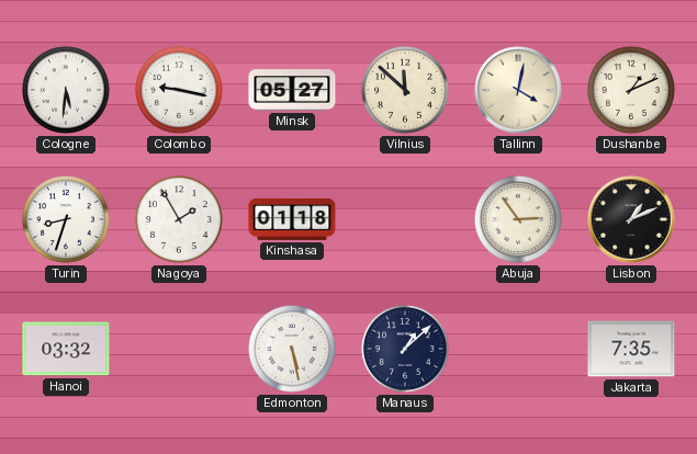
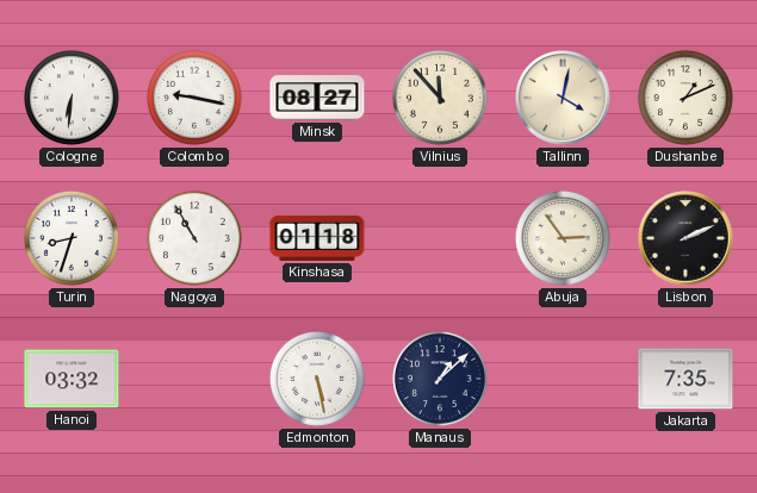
Cologne: 5:31 -> 6:31
Minsk: 05:27 -> 08:27
Vilnius: 11:52 -> 11:53
Nagoya: 1:55 -> 10:55
Lisbon: 1:11 -> 2:11
